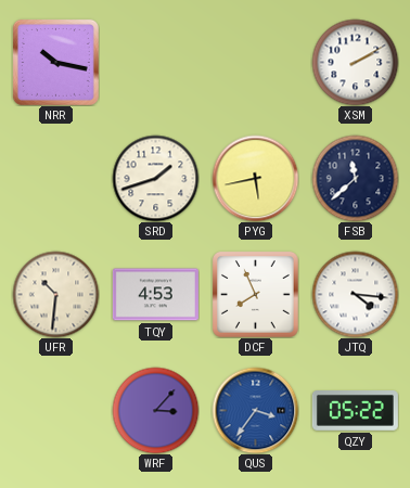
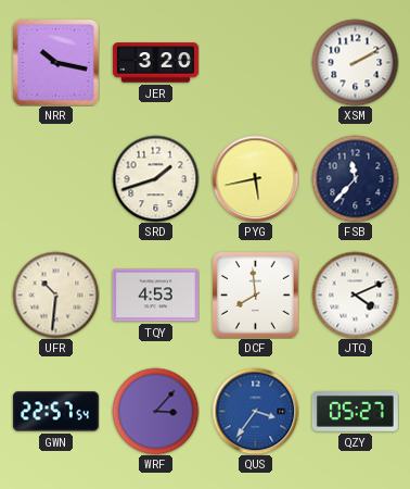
JER: none -> 3:20
FSB: 11:38 -> 11:37
DCF: 7:56 -> 7:59
JTQ: 4:16 -> 4:11
GWN: none -> 22:57
QZY: 05:22 -> 05:27
